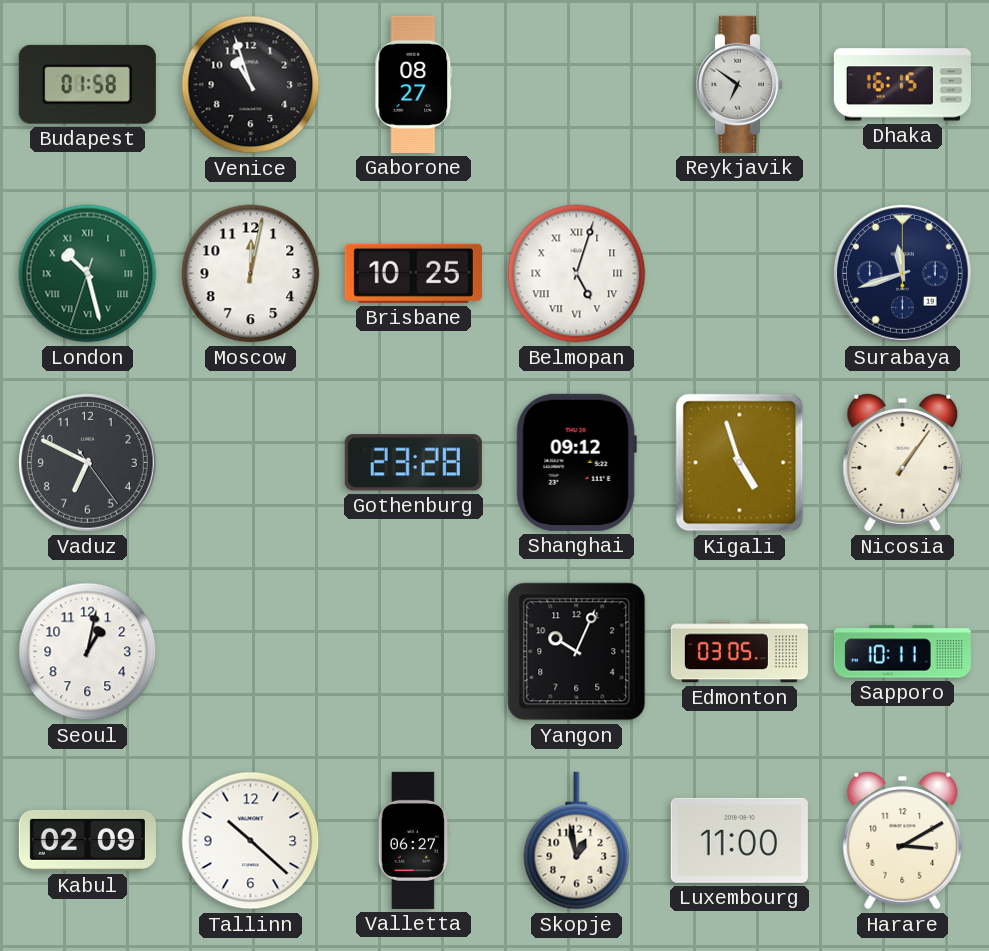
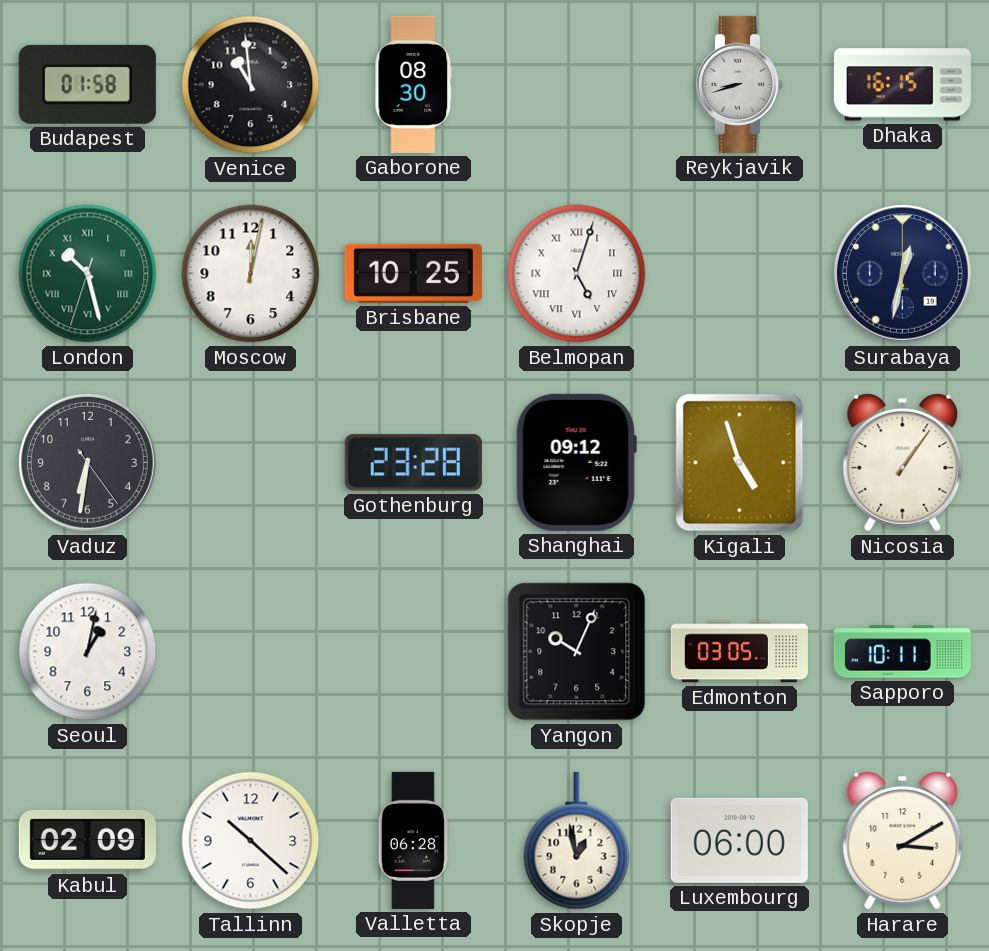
Venice: 10:57 -> 10:59
Gaborone: 08:27 -> 08:30
Reykjavik: 6:51 -> 8:42
Surabaya: 11:42 -> 12:32
Vaduz: 6:49 -> 6:31
Valletta: 06:27 -> 06:28
Luxembourg: 11:00 -> 06:00
